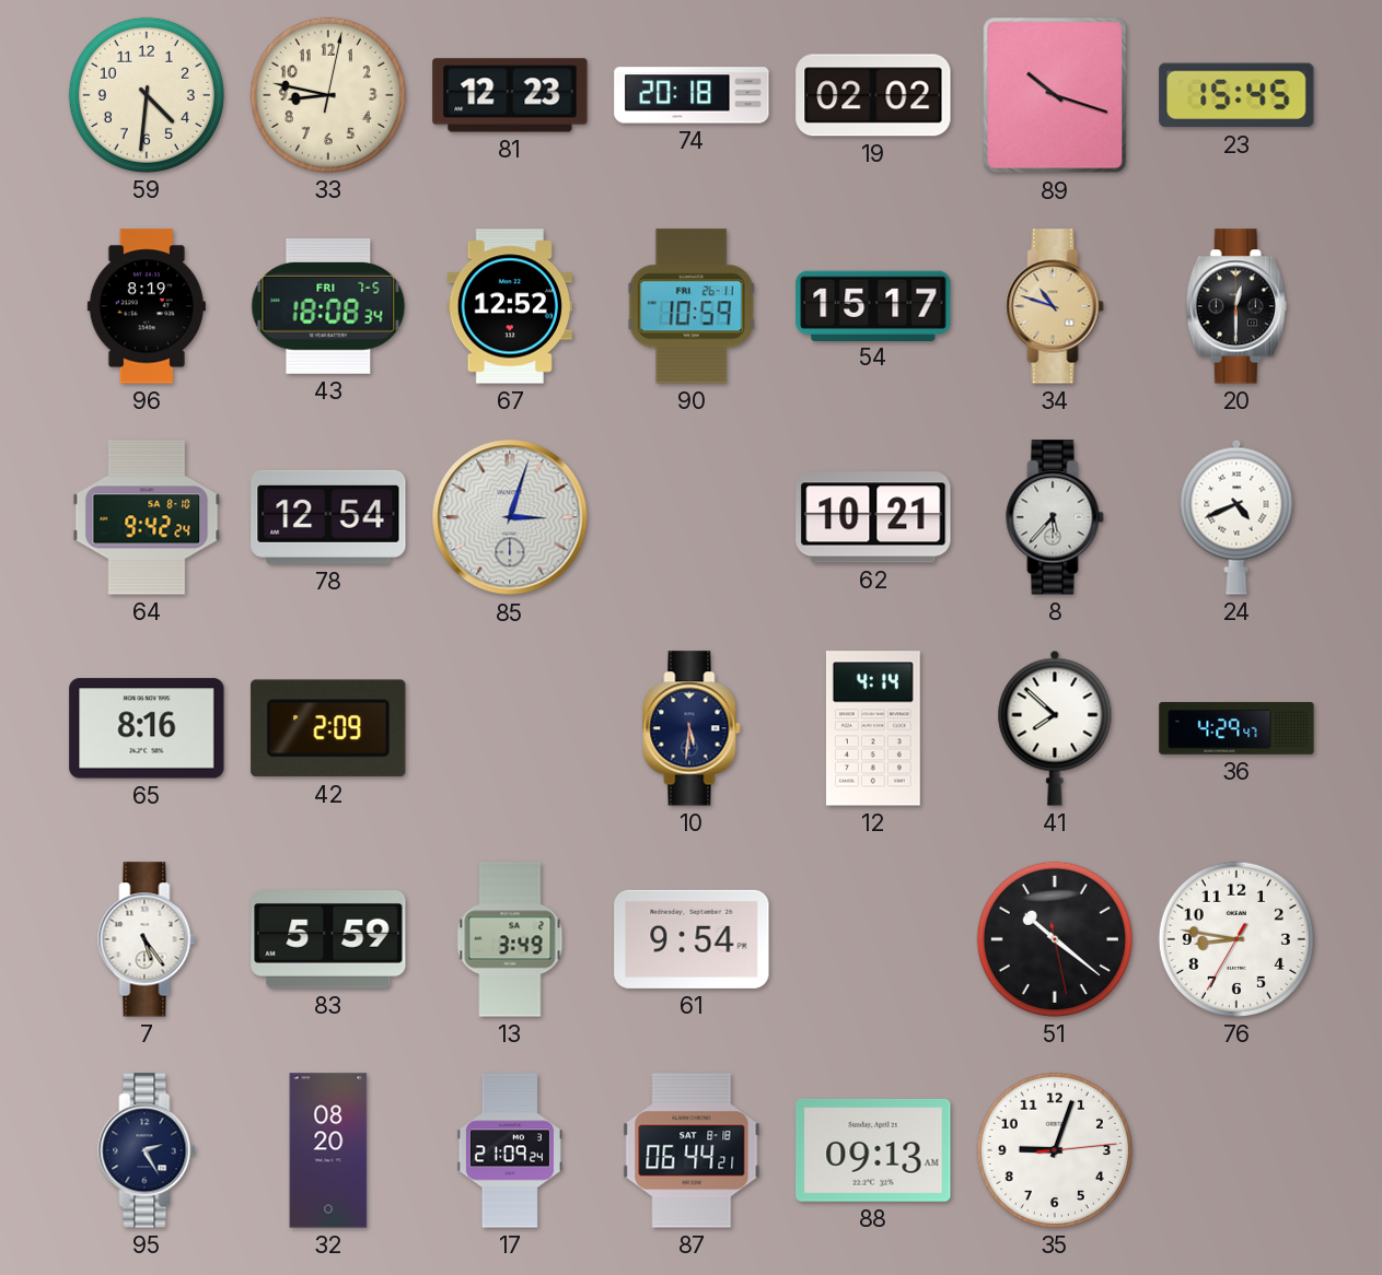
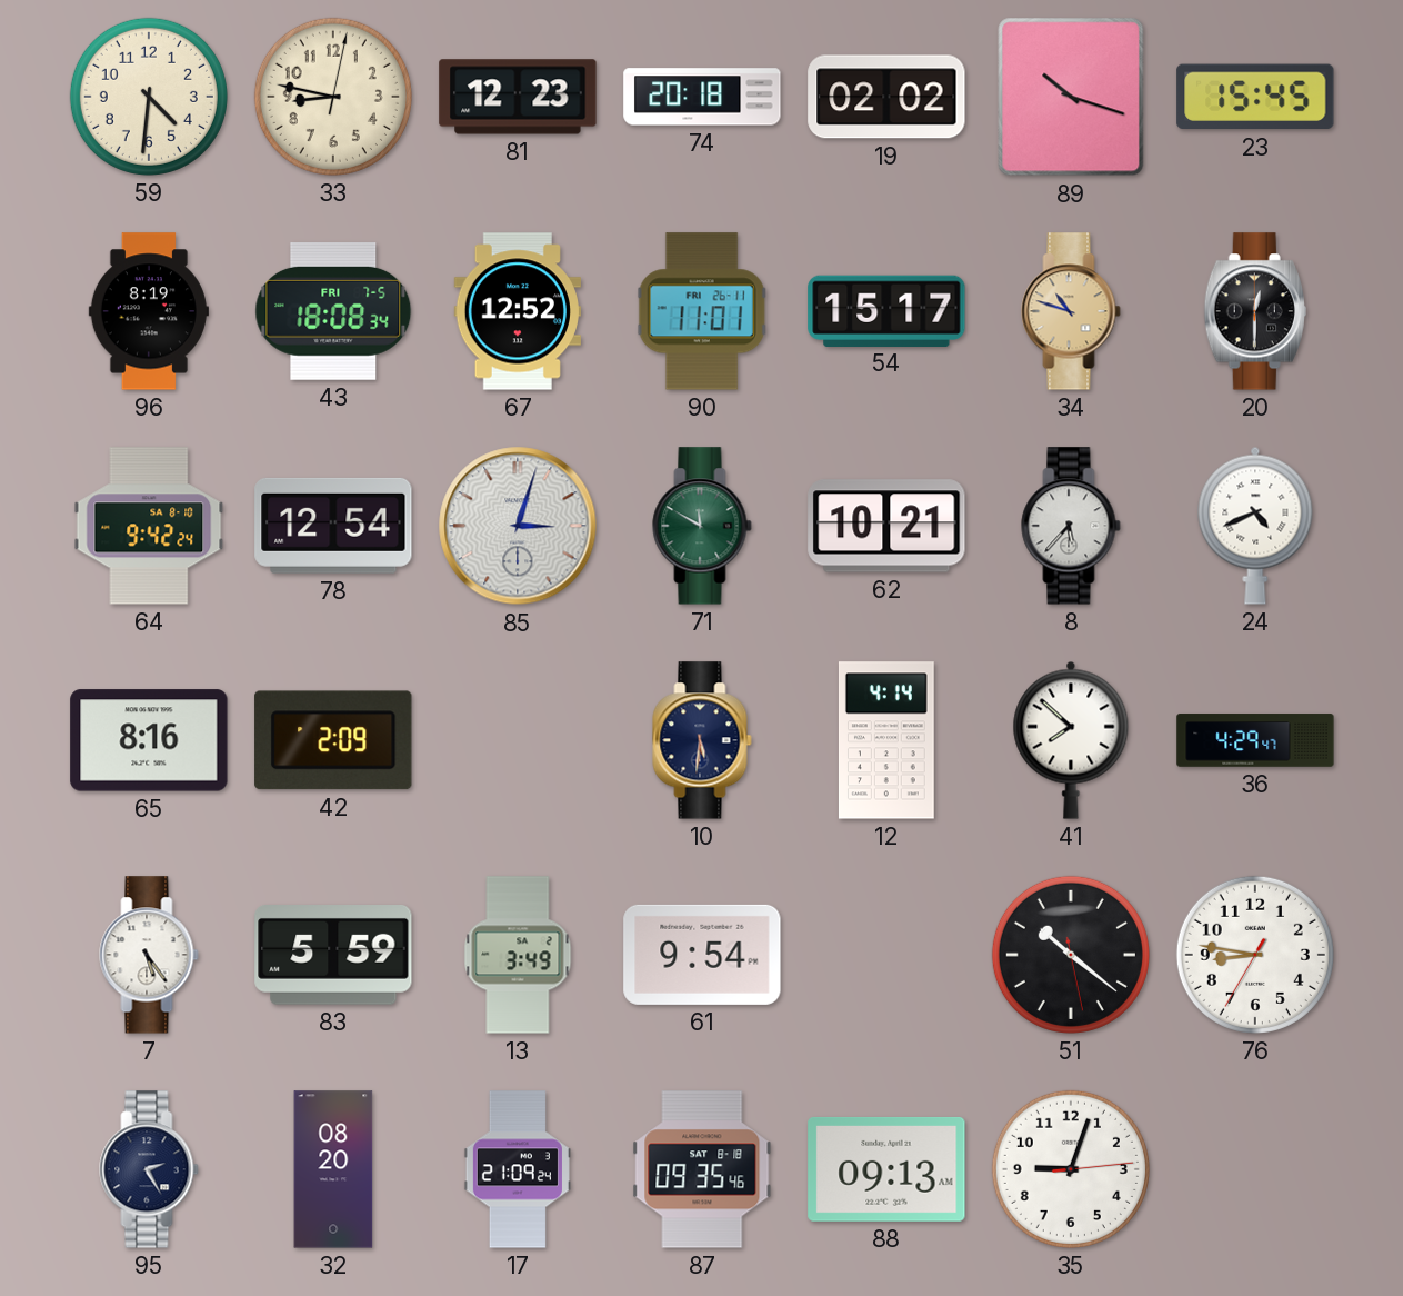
90: 10:59 -> 11:01
71: none -> 11:50
87: 06:44 -> 09:35
